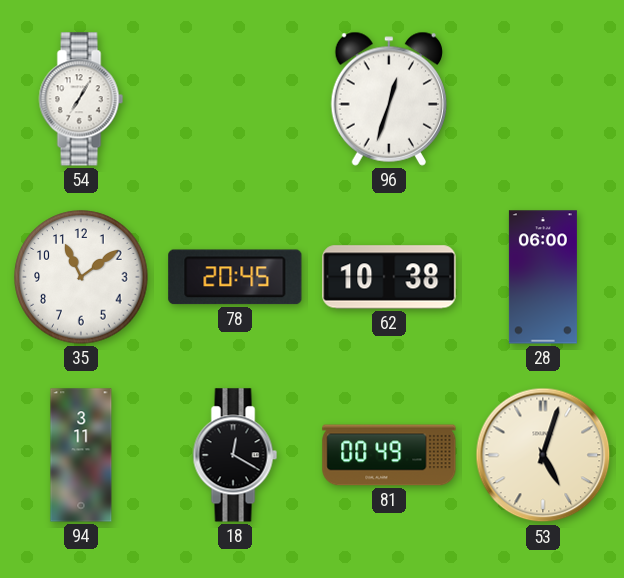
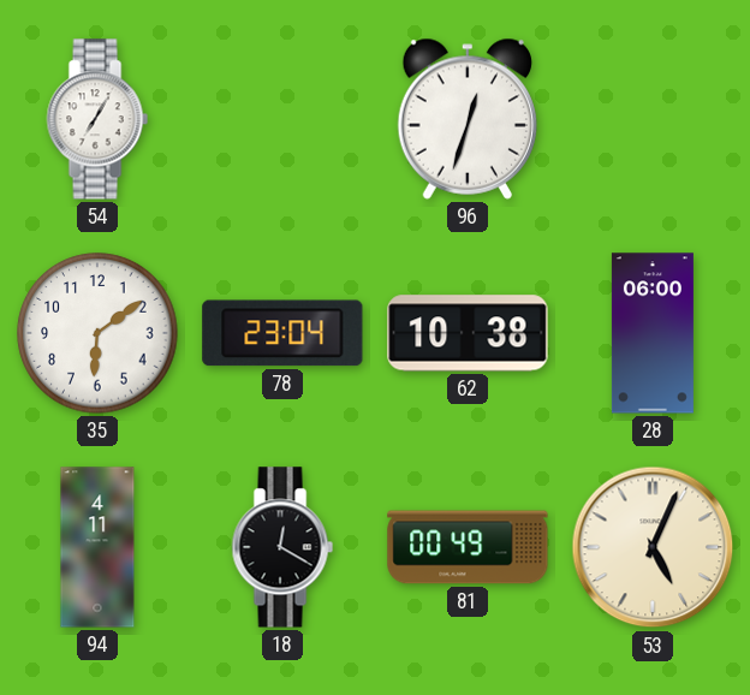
35: 11:09 -> 6:09
78: 20:45 -> 23:04
94: 3:11 -> 4:11
53: 5:03 -> 5:04
